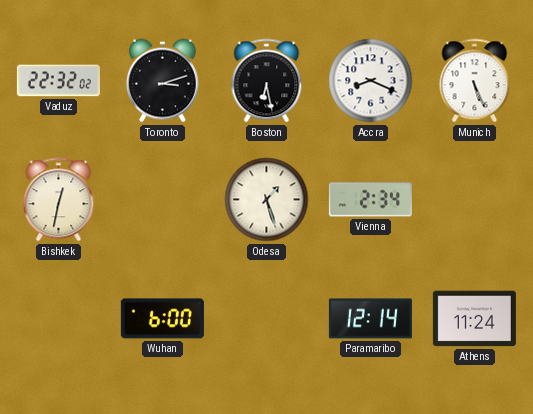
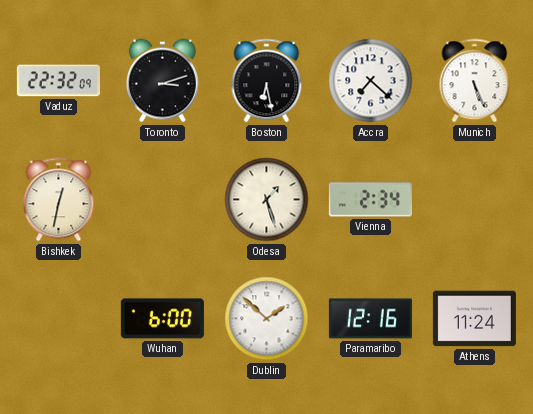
Vaduz: 22:32:02 -> 22:32:09
Accra: 8:19 -> 7:22
Dublin: none -> 1:52
Paramaribo: 12:14 -> 12:16
